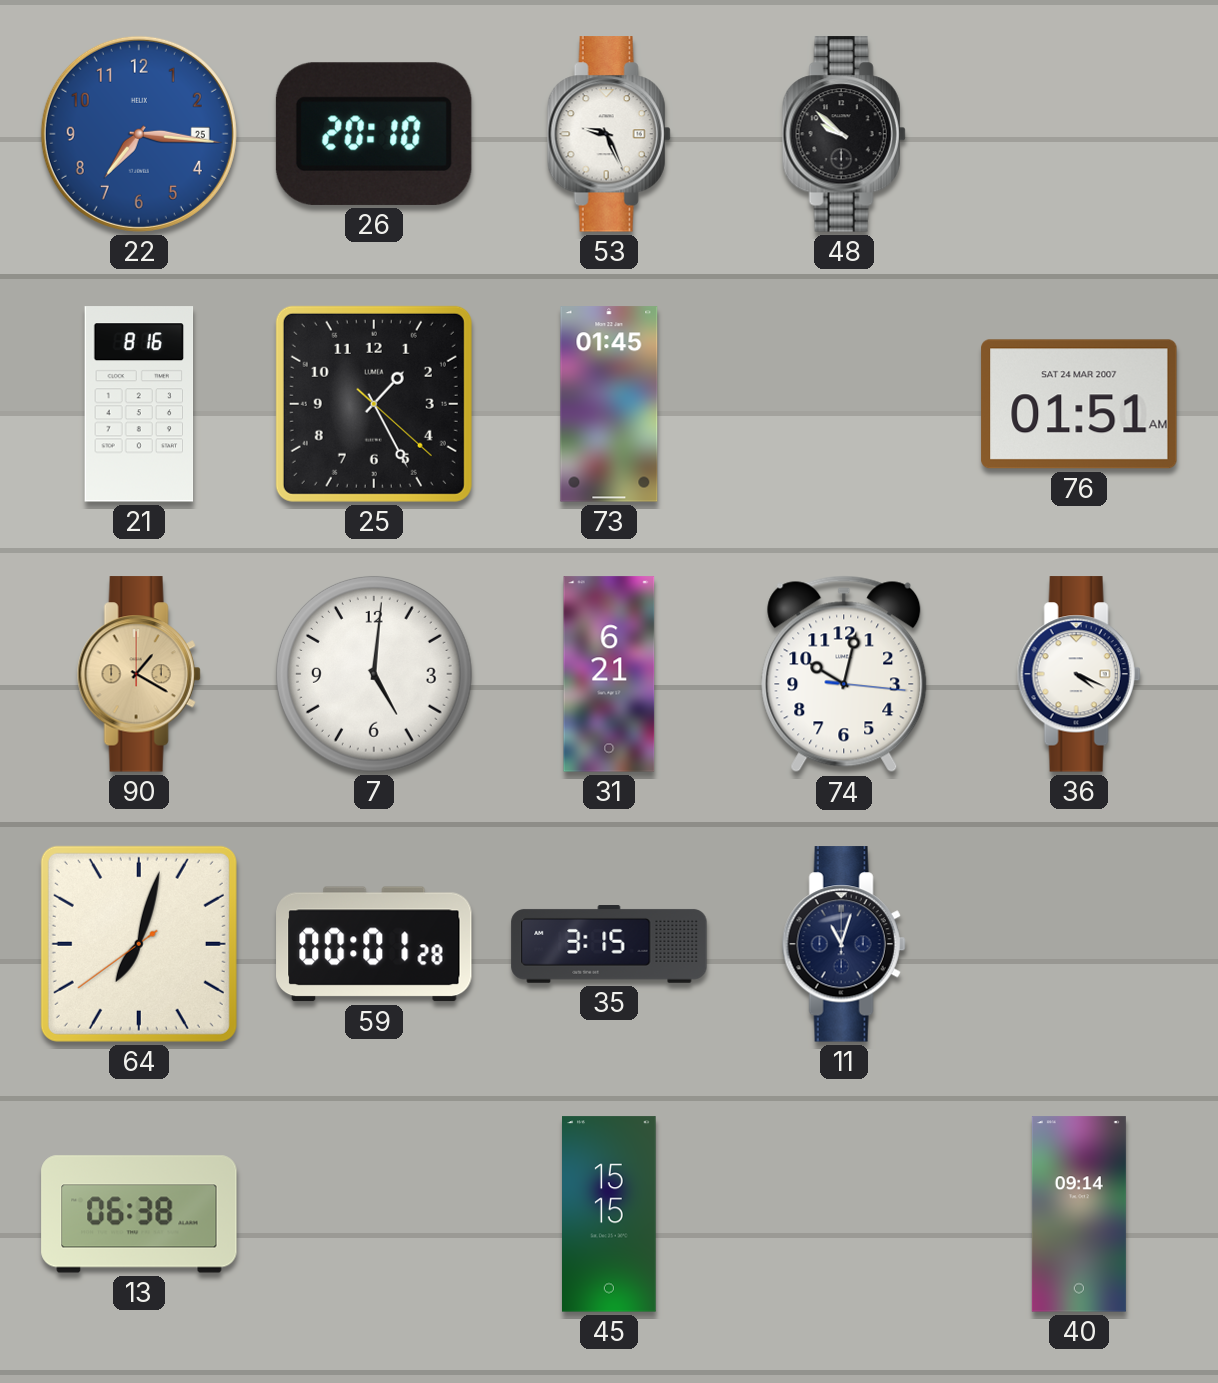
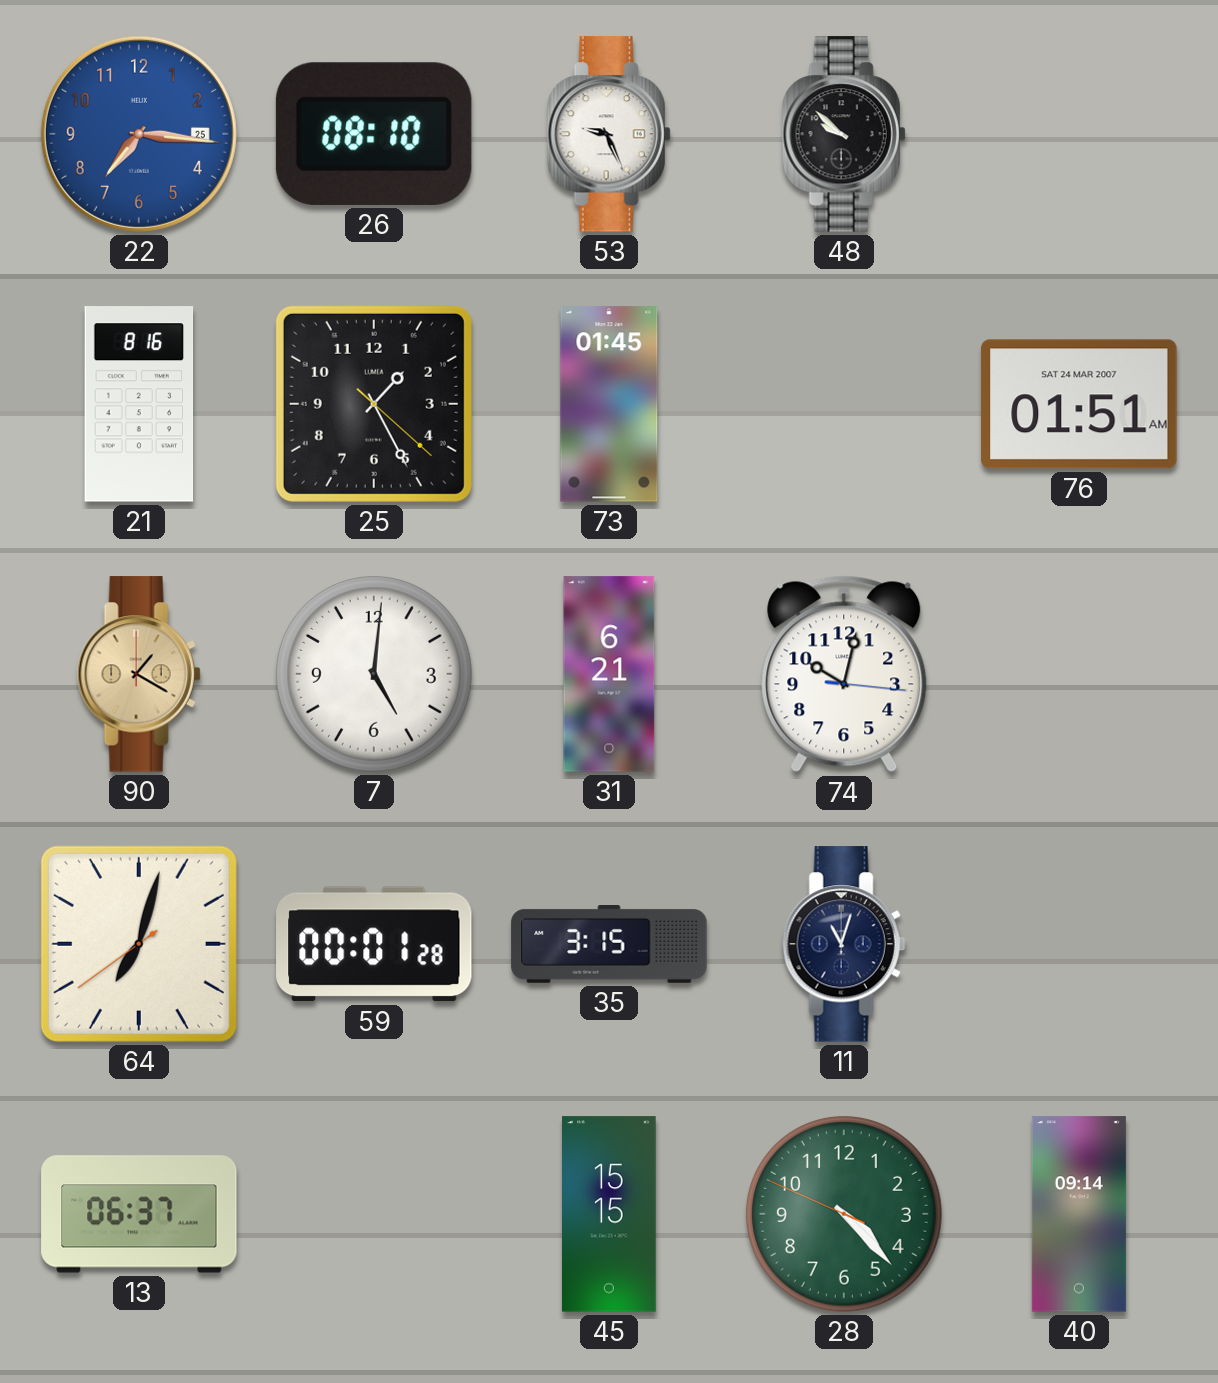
26: 20:10 -> 08:10
36: 4:19 -> none
13: 06:38 -> 06:37
28: none -> 4:22
